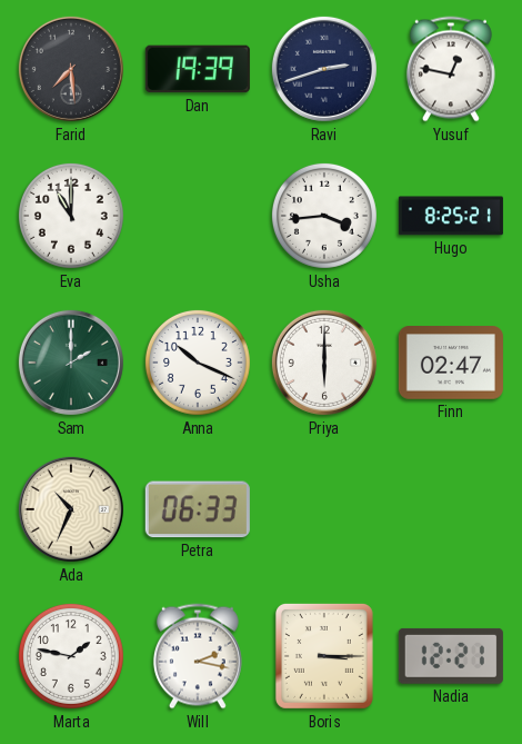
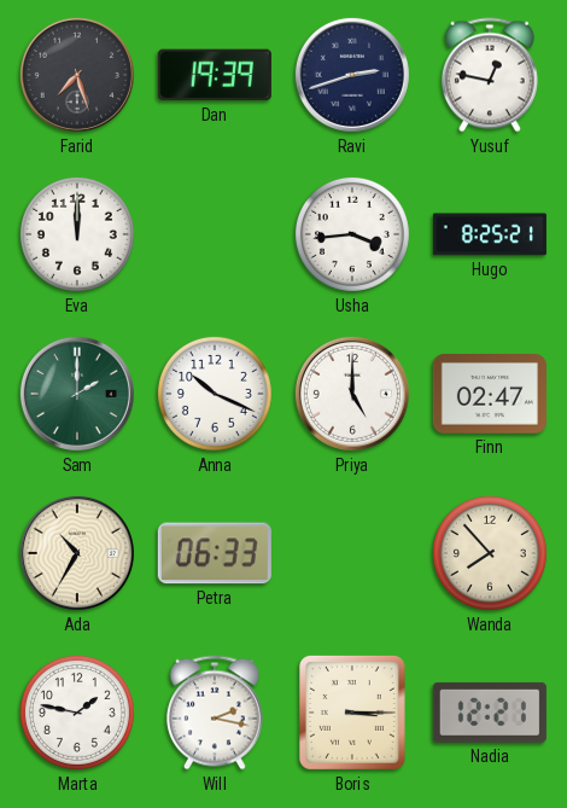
Farid: 7:29 -> 7:27
Eva: 11:00 -> 12:00
Priya: 6:00 -> 5:00
Ada: 10:34 -> 10:35
Wanda: none -> 7:53
